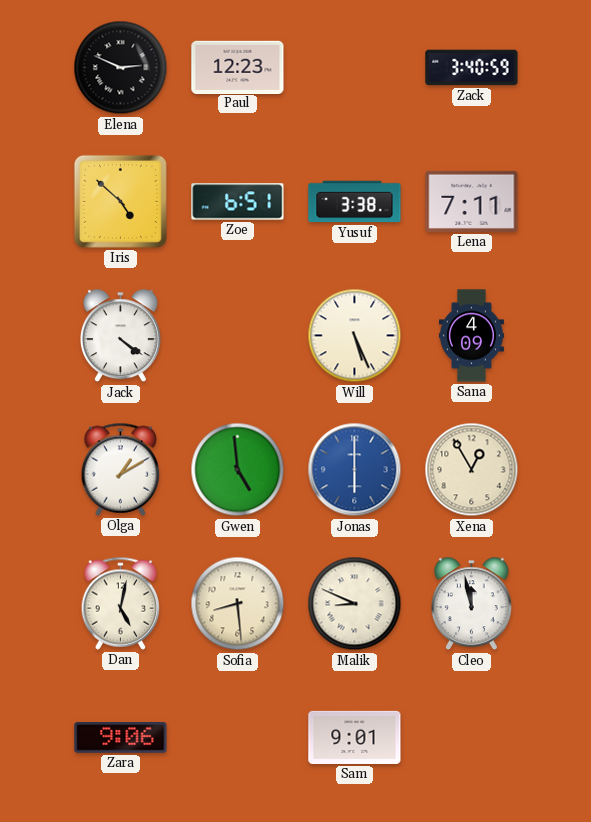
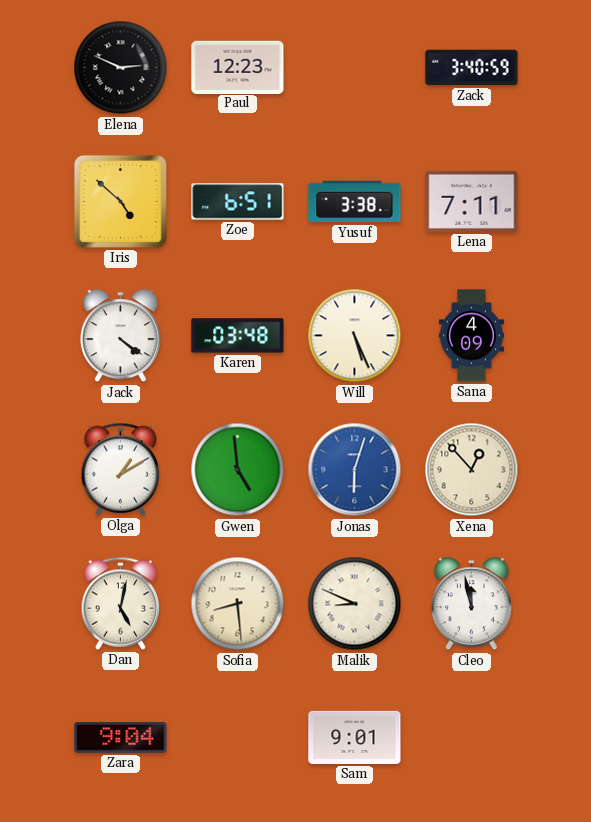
Karen: none -> 03:48
Jonas: 6:00 -> 6:03
Xena: 12:55 -> 12:53
Zara: 9:06 -> 9:04
